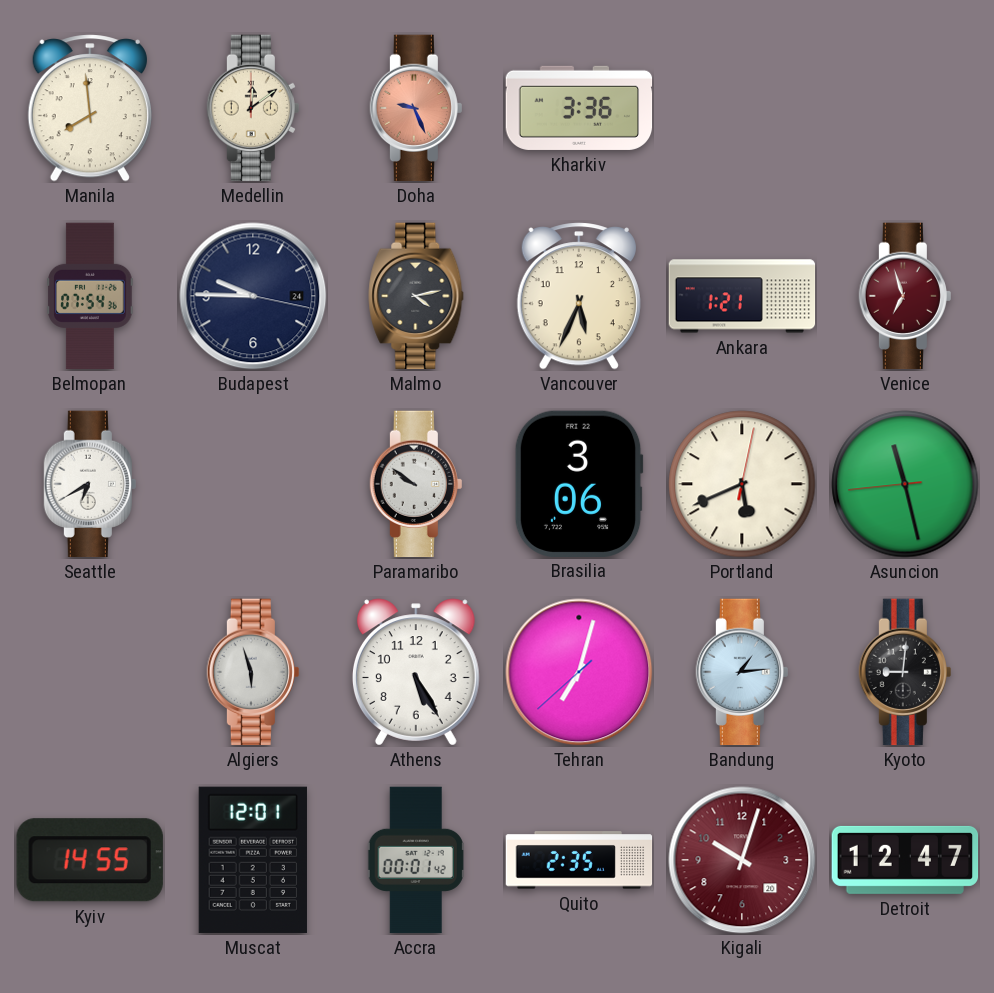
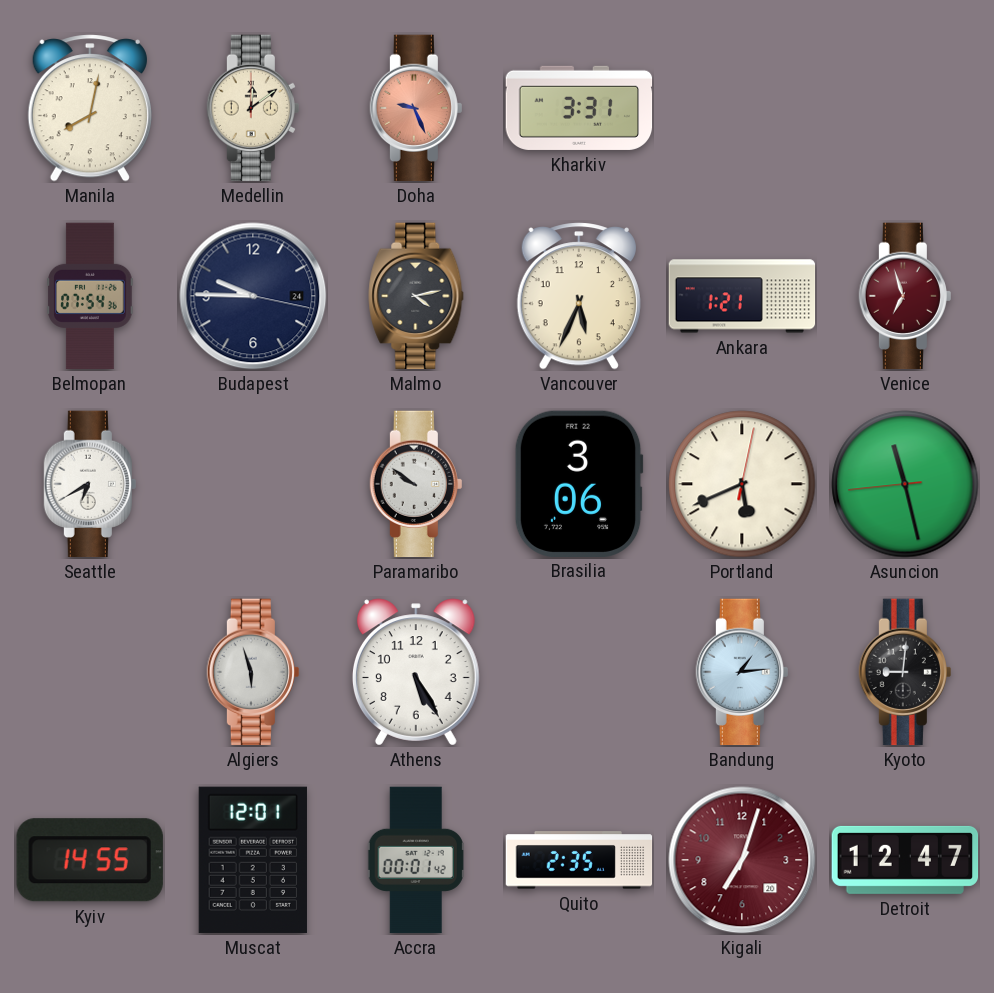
Manila: 7:59 -> 8:02
Kharkiv: 3:36 -> 3:31
Tehran: 7:02 -> none
Kigali: 10:03 -> 7:03
